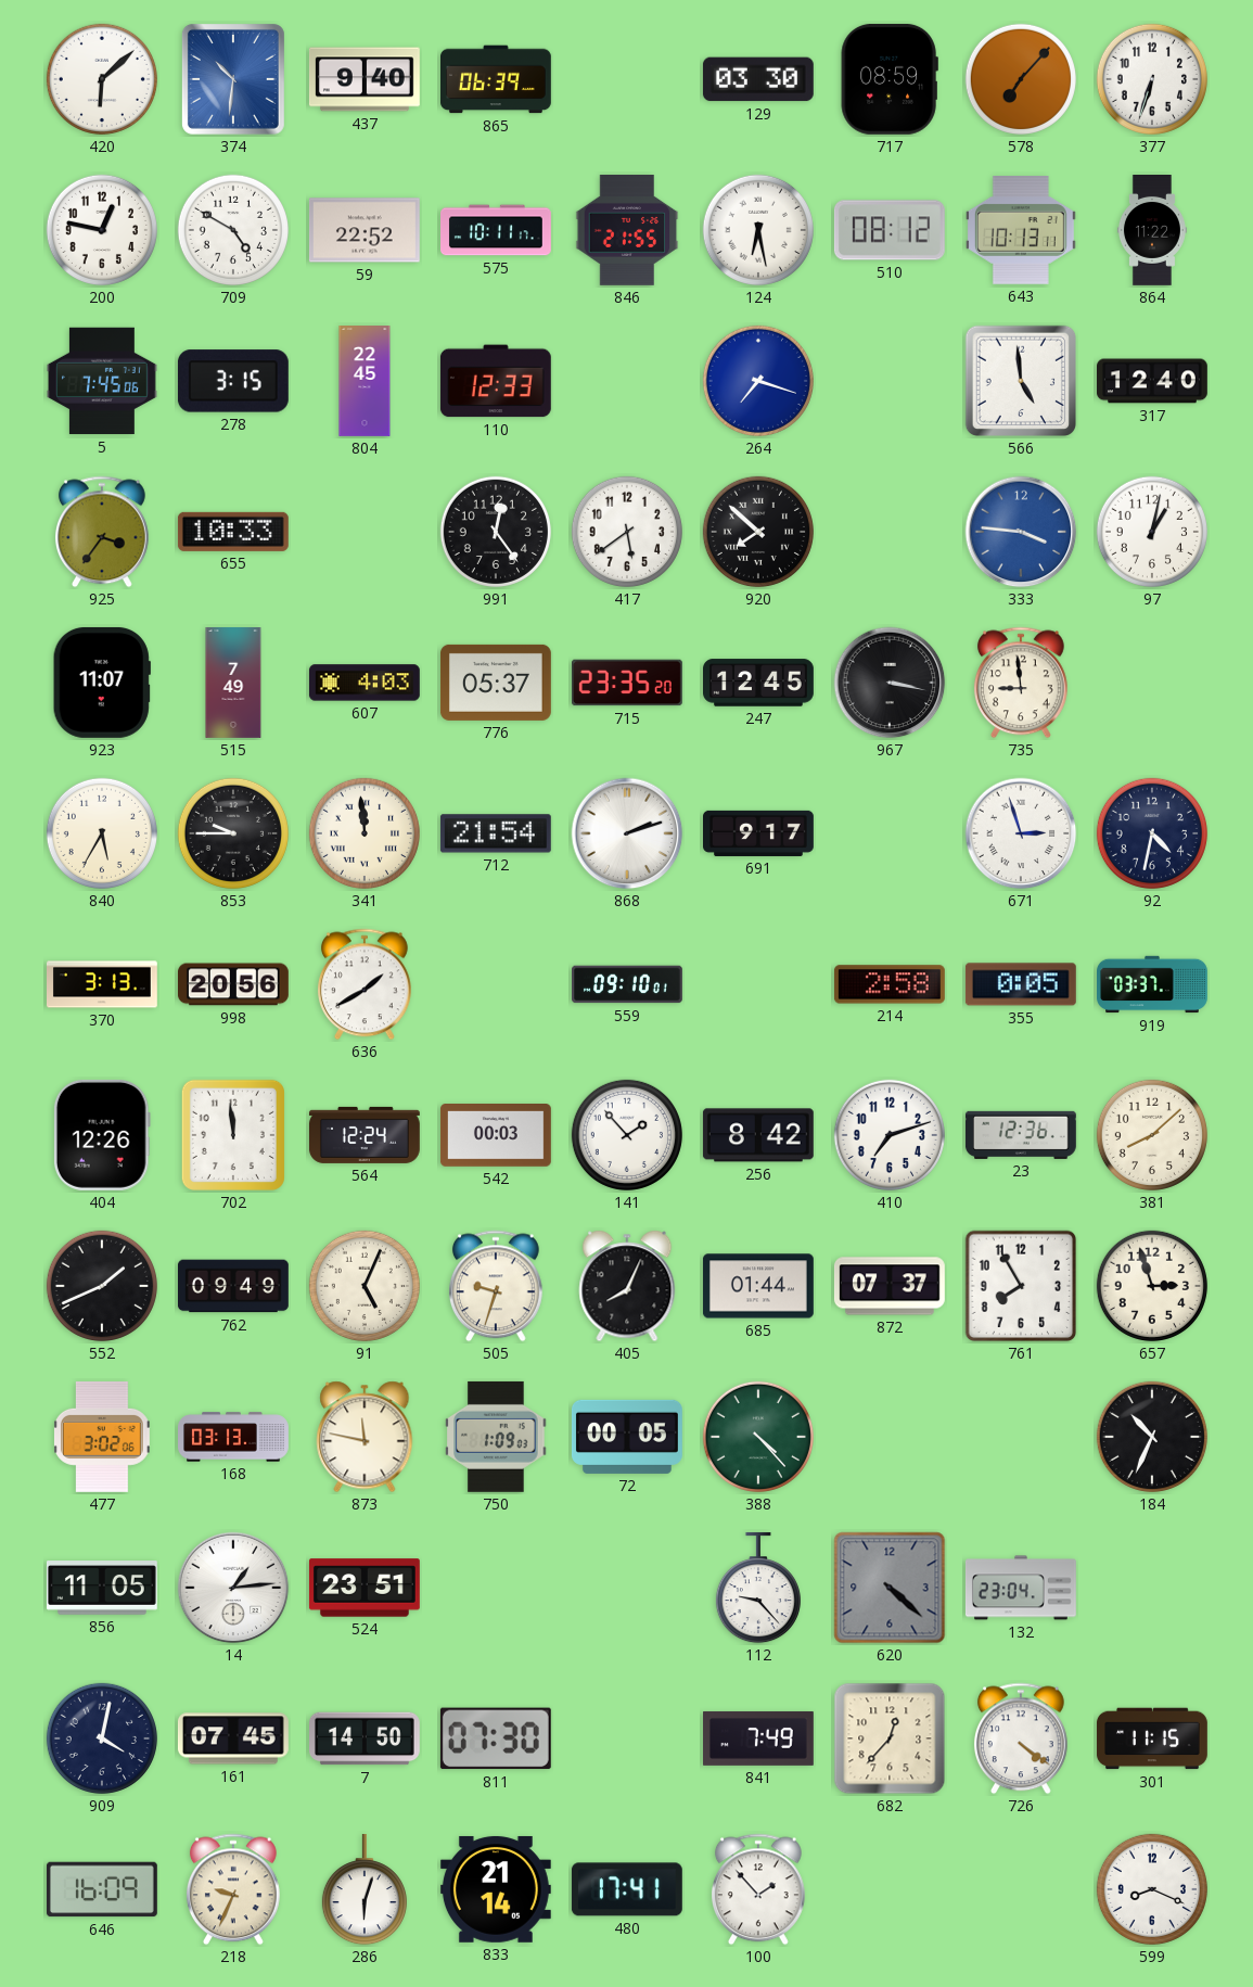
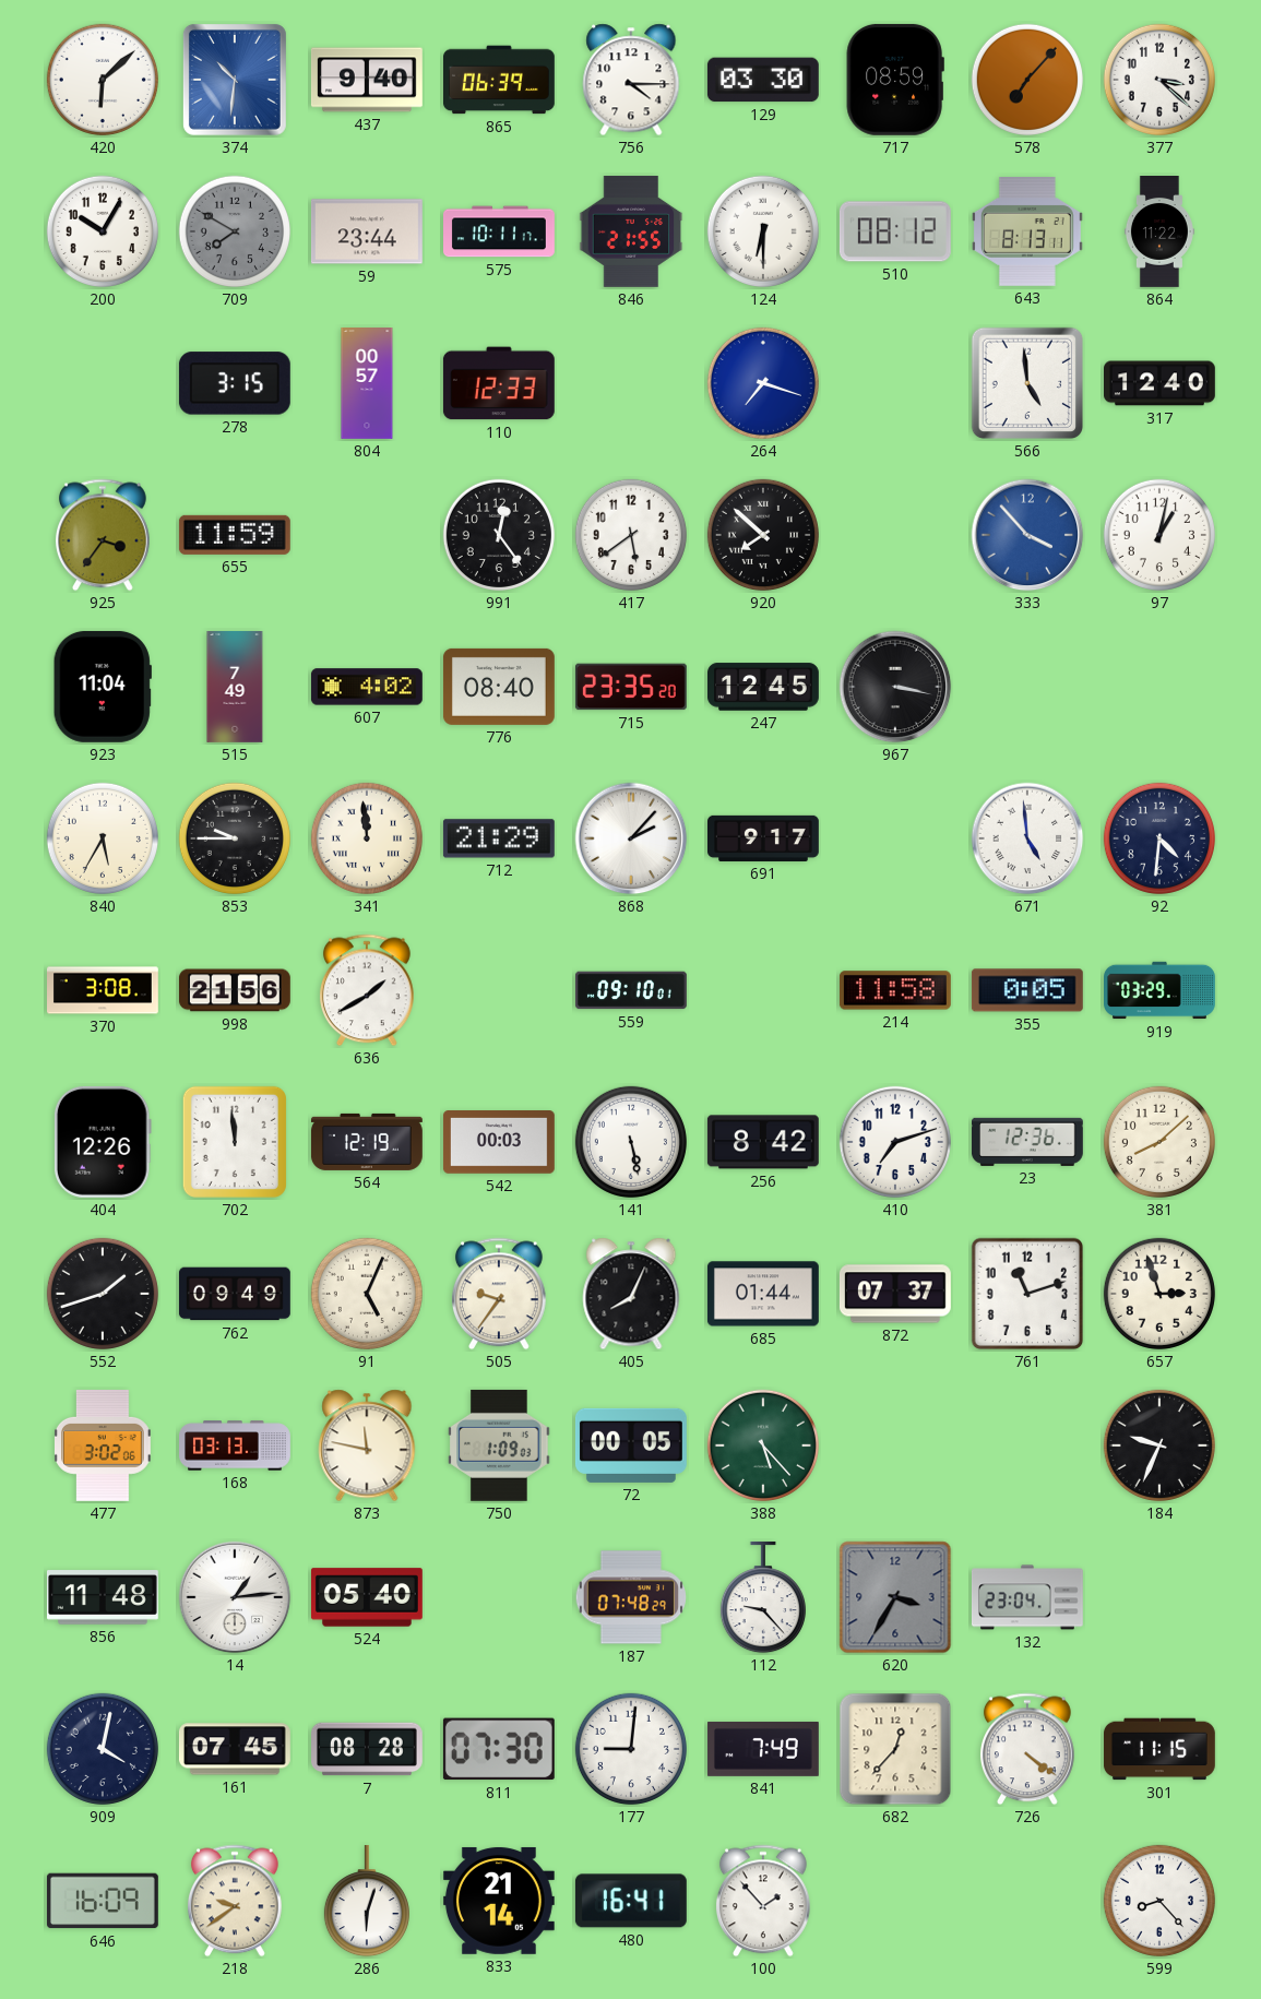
756: none -> 4:15
377: 6:33 -> 3:22
200: 12:47 -> 10:05
709: 4:50 -> 7:50
709 dial: white -> grey
59: 22:52 -> 23:44
124: 6:28 -> 6:30
643: 10:13 -> 8:13
5: 7:45 -> none
804: 22:45 -> 00:57
655: 10:33 -> 11:59
333: 3:46 -> 3:53
923: 11:07 -> 11:04
607: 4:03 -> 4:02
776: 05:37 -> 08:40
735: 8:59 -> none
712: 21:54 -> 21:29
868: 2:12 -> 2:07
671: 2:57 -> 4:59
92: 4:32 -> 4:31
370: 3:13 -> 3:08
998: 20:56 -> 21:56
214: 2:58 -> 11:58
919: 03:37 -> 03:29
564: 12:24 -> 12:19
141: 1:53 -> 5:28
552: 1:41 -> 1:42
505: 9:33 -> 9:36
761: 7:55 -> 11:12
388: 4:23 -> 5:23
184: 10:34 -> 9:34
856: 11:05 -> 11:48
524: 23:51 -> 05:40
187: none -> 07:48
620: 4:22 -> 3:35
7: 14:50 -> 08:28
177: none -> 9:01
218: 9:34 -> 9:39
480: 17:41 -> 16:41
599: 8:19 -> 8:23
